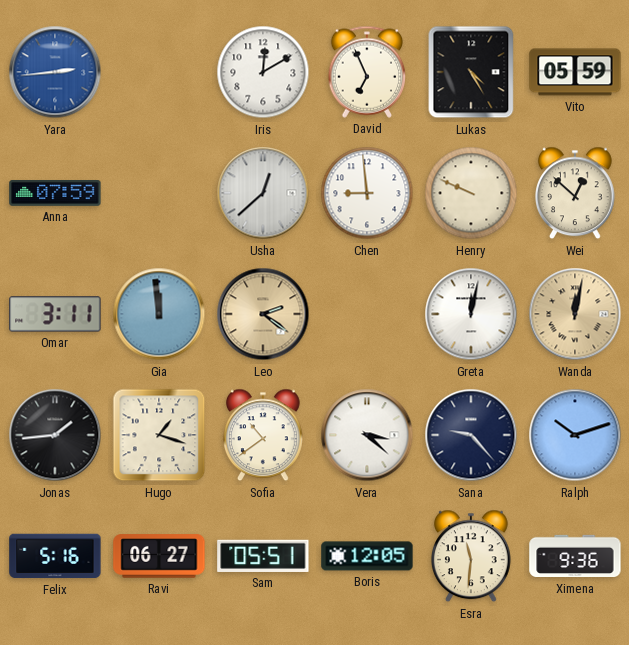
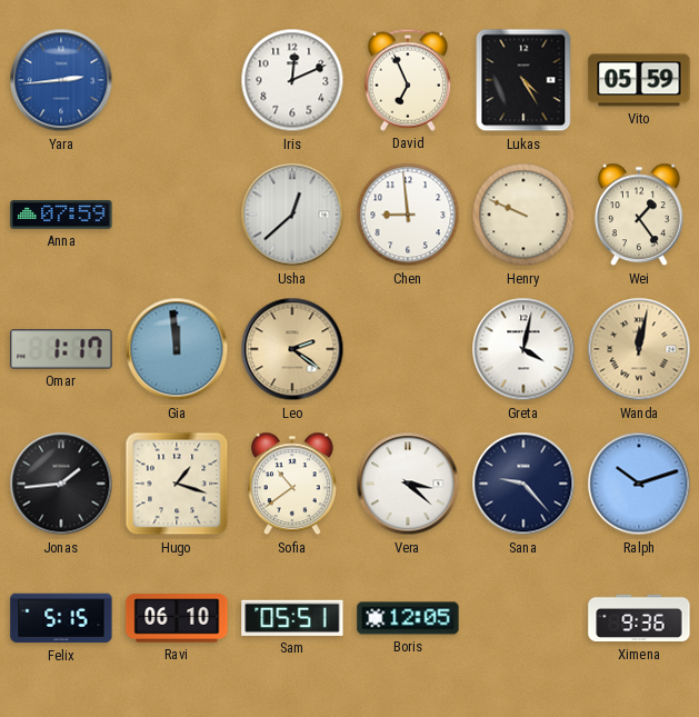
Iris: 12:10 -> 12:11
Wei: 12:52 -> 1:24
Omar: 3:11 -> 1:17
Greta: 12:02 -> 4:02
Felix: 5:16 -> 5:15
Ravi: 06:27 -> 06:10
Esra: 11:31 -> none
